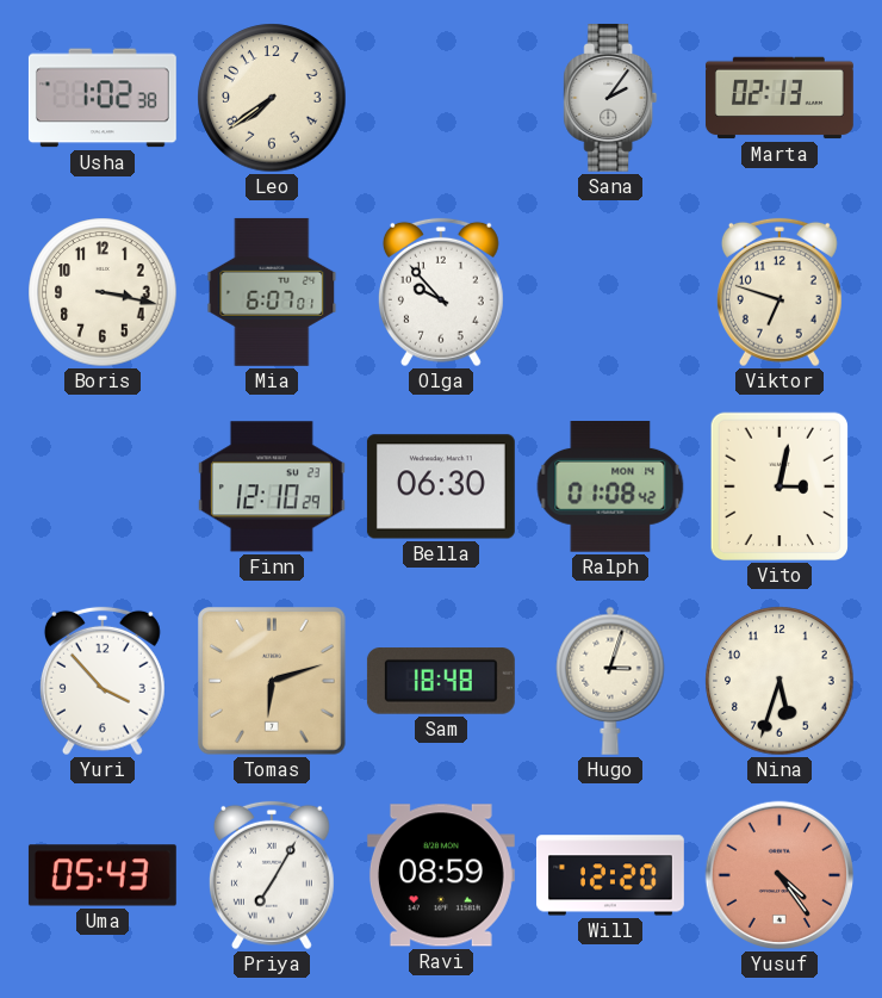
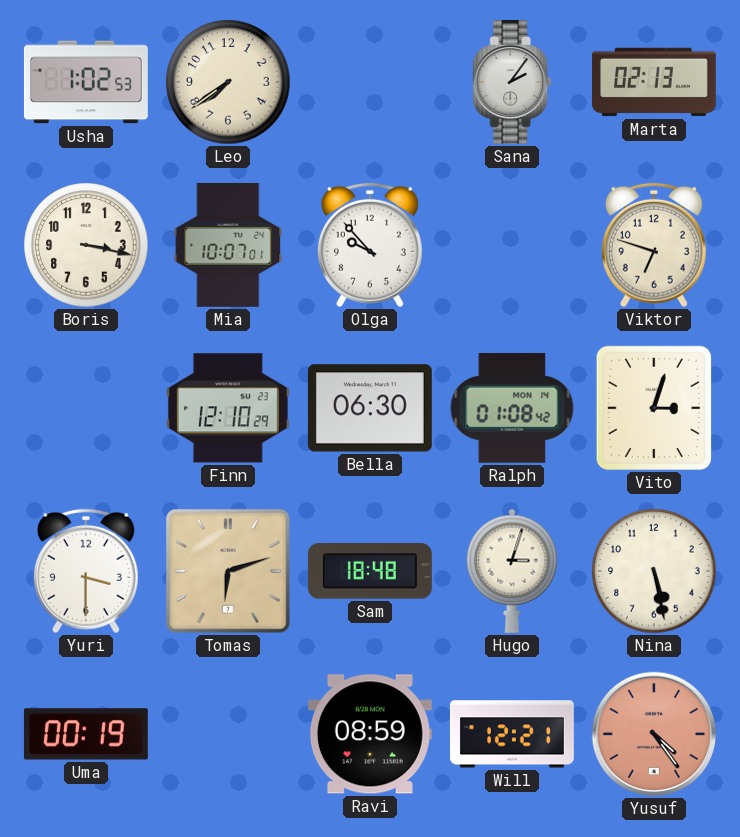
Usha: 1:02:38 -> 1:02:53
Mia: 6:07 -> 10:07
Vito: 3:02 -> 3:03
Yuri: 3:53 -> 3:30
Nina: 5:33 -> 5:28
Uma: 05:43 -> 00:19
Priya: 7:05 -> none
Will: 12:20 -> 12:21
